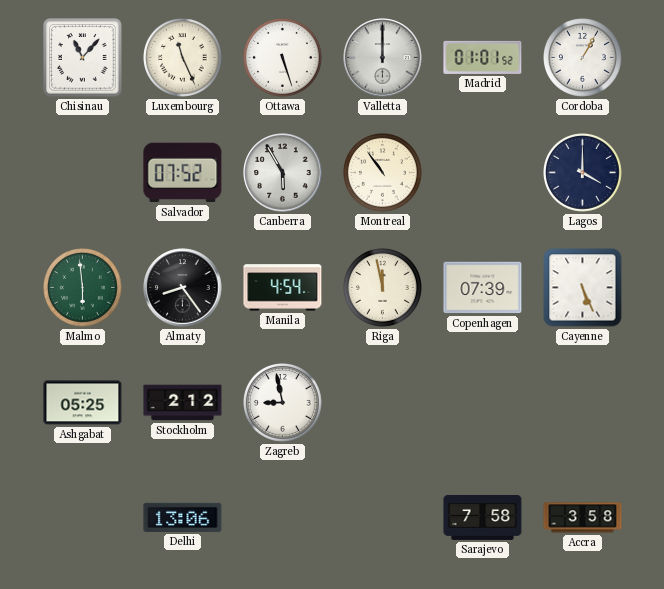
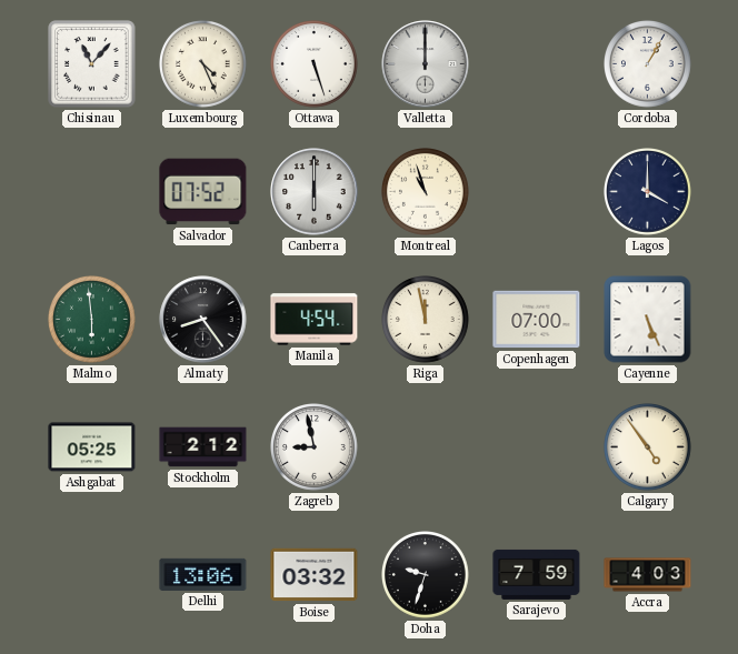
Luxembourg: 11:26 -> 4:26
Madrid: 01:01 -> none
Canberra: 5:55 -> 6:00
Montreal: 10:54 -> 10:57
Copenhagen: 07:39 -> 07:00
Calgary: none -> 4:54
Boise: none -> 03:32
Doha: none -> 9:33
Sarajevo: 7:58 -> 7:59
Accra: 3:58 -> 4:03
